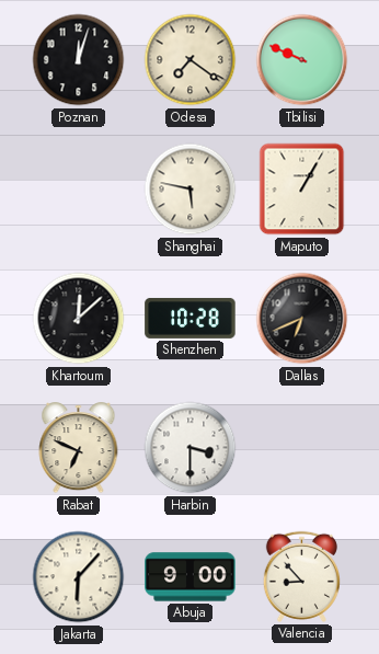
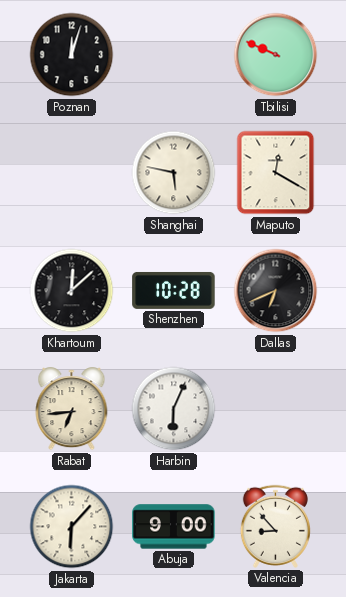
Odesa: 7:21 -> none
Maputo: 1:05 -> 12:20
Rabat: 6:49 -> 6:44
Harbin: 3:30 -> 6:04
